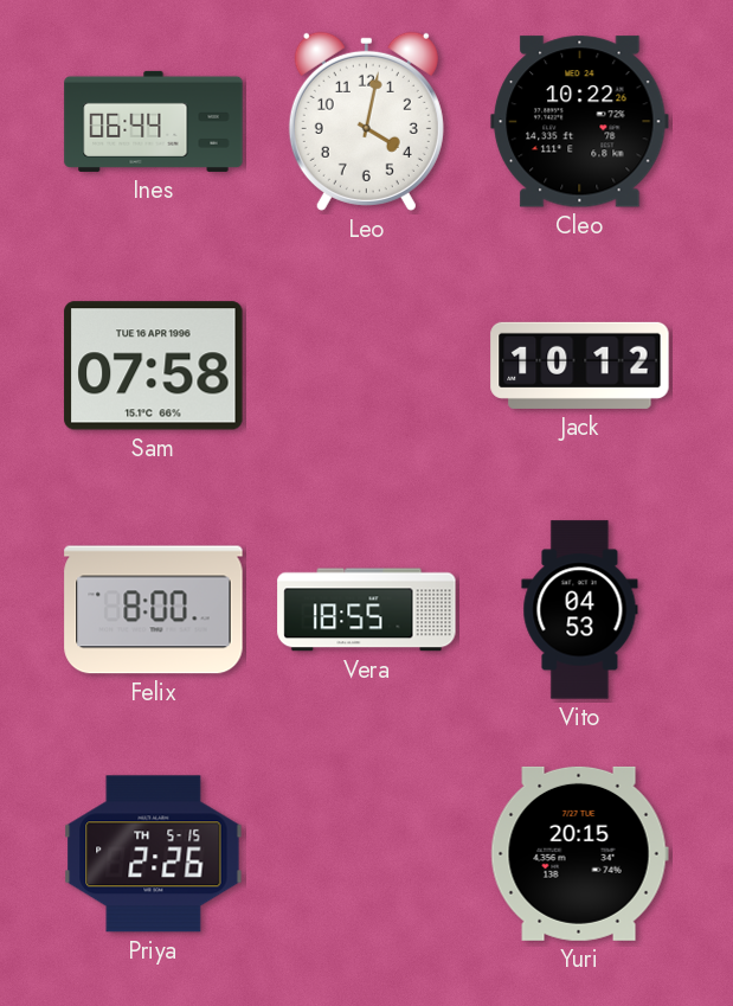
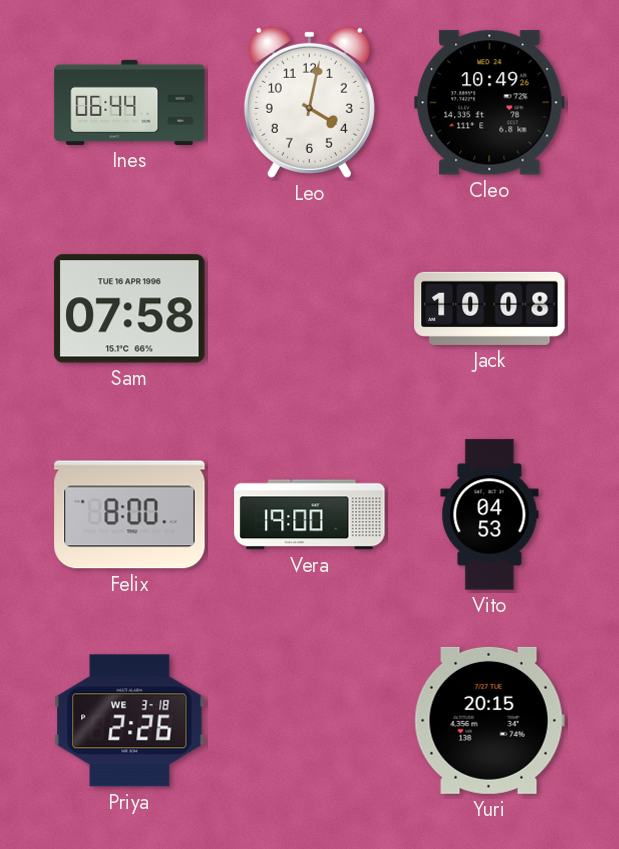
Cleo: 10:22 -> 10:49
Jack: 10:12 -> 10:08
Vera: 18:55 -> 19:00
Priya date: TH 5-15 -> WE 3-18
